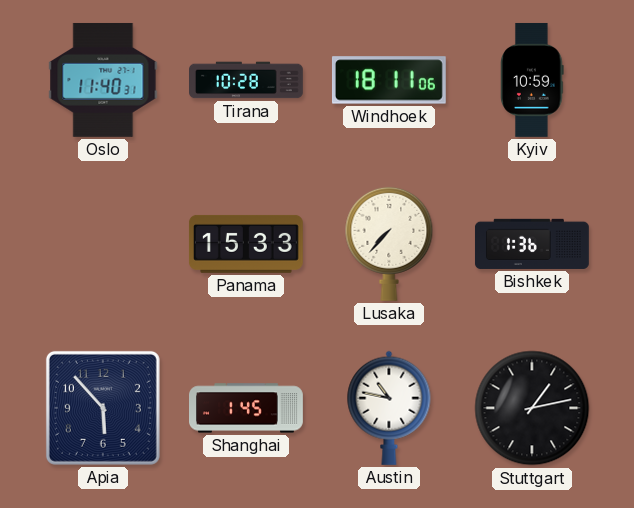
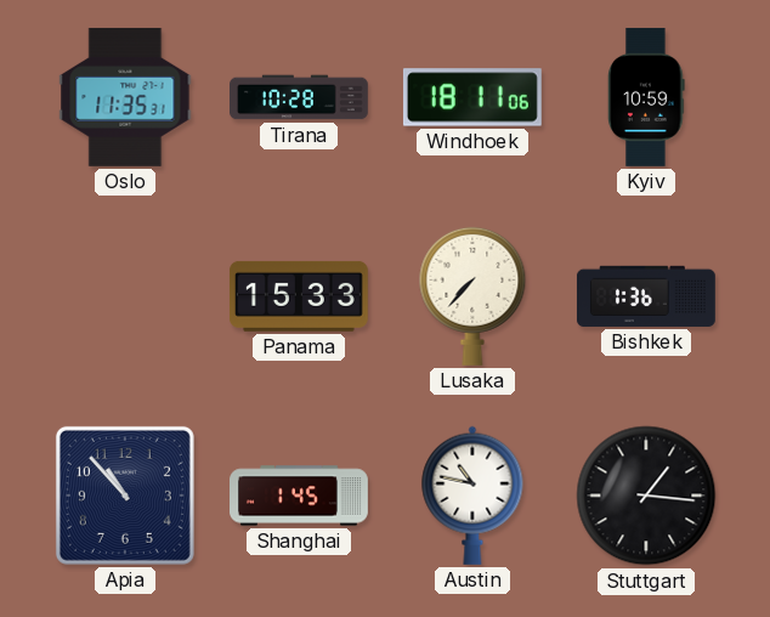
Oslo: 11:40 -> 11:35
Apia: 5:53 -> 10:53
Stuttgart: 1:13 -> 1:16
